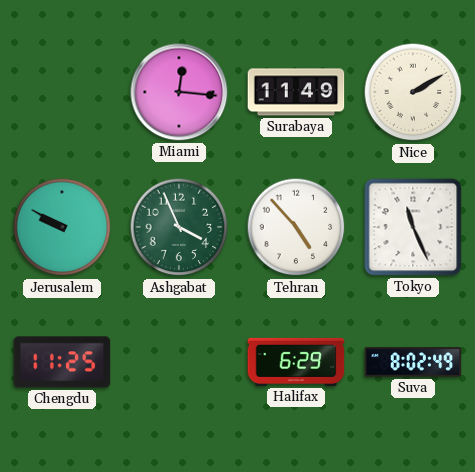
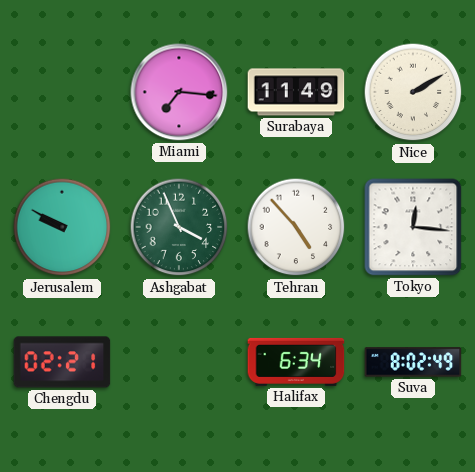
Miami: 12:16 -> 7:16
Tokyo: 11:26 -> 12:16
Chengdu: 11:25 -> 02:21
Halifax: 6:29 -> 6:34
